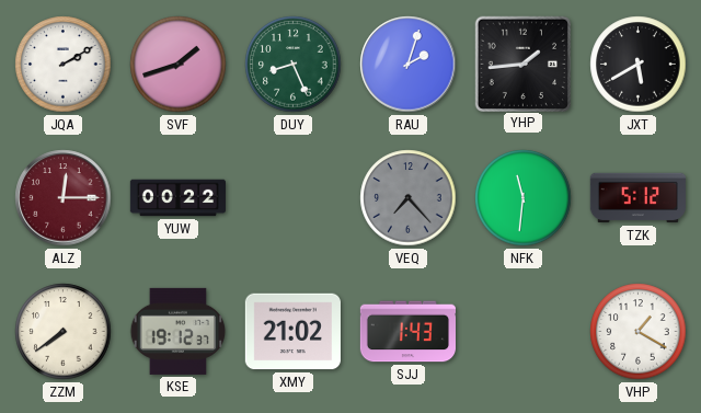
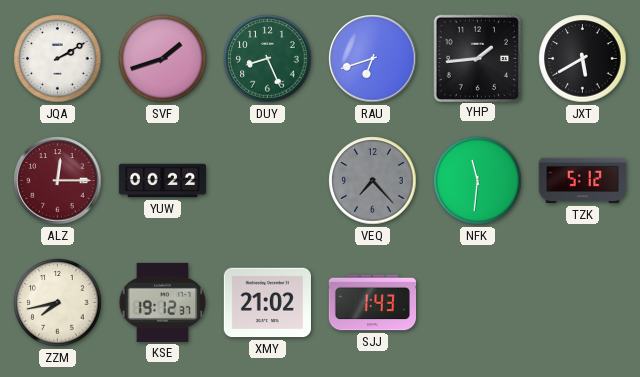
RAU: 2:03 -> 6:42
ZZM: 7:39 -> 7:43
VHP: 1:20 -> none
